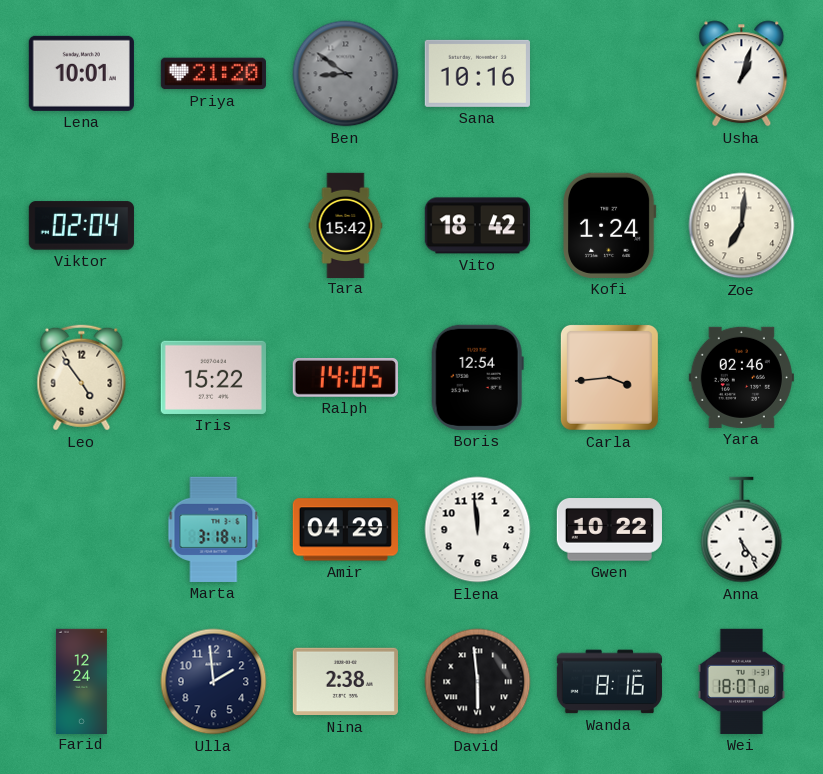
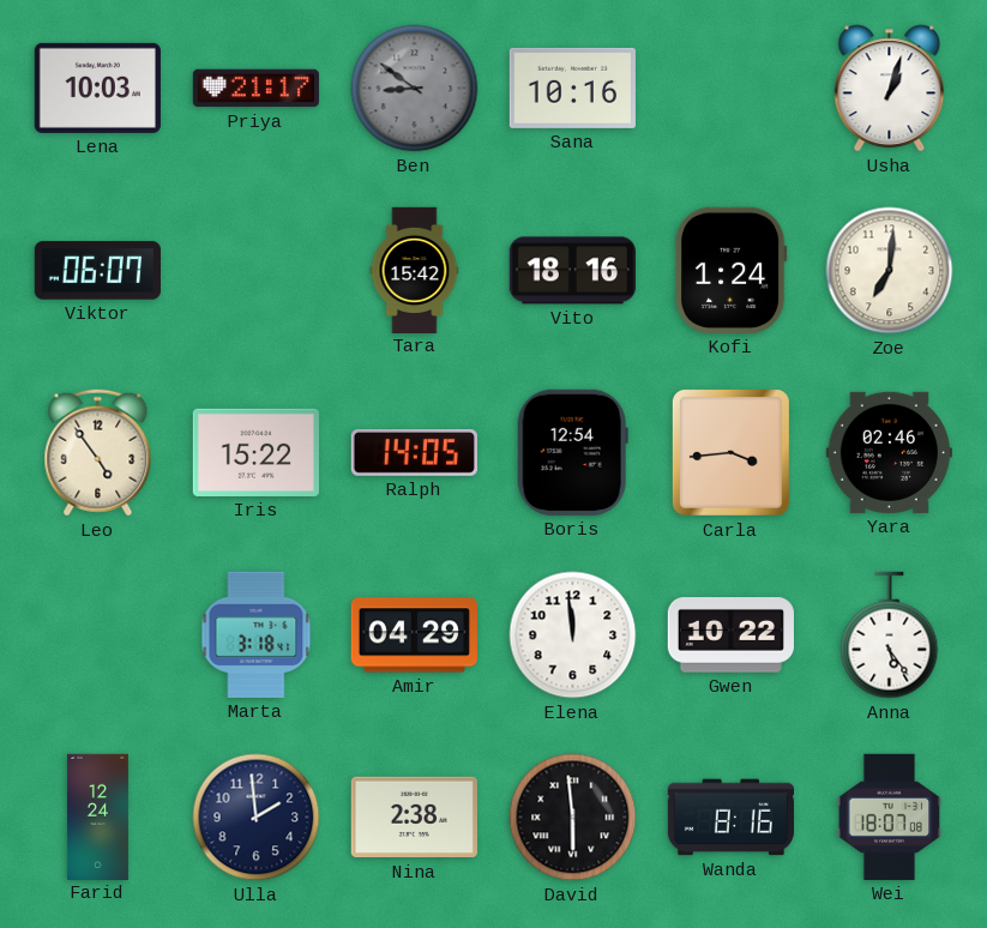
Lena: 10:01 -> 10:03
Priya: 21:20 -> 21:17
Viktor: 02:04 -> 06:07
Vito: 18:42 -> 18:16
